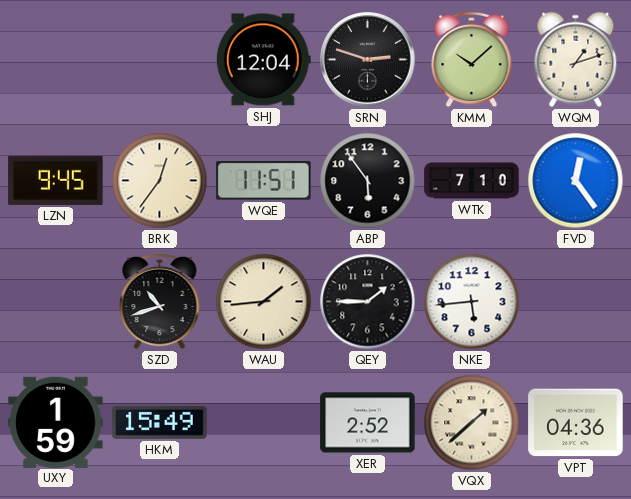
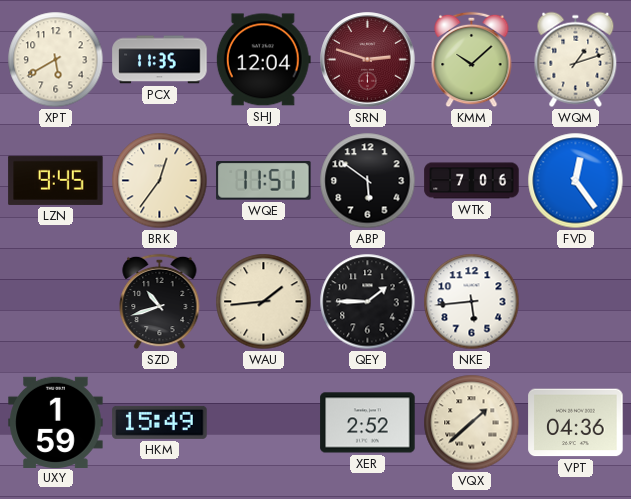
XPT: none -> 5:40
PCX: none -> 11:35
SRN dial: black -> burgundy
ABP: 5:54 -> 5:51
WTK: 7:10 -> 7:06
